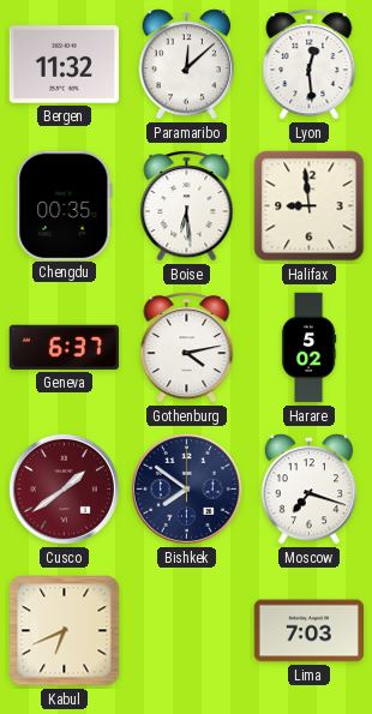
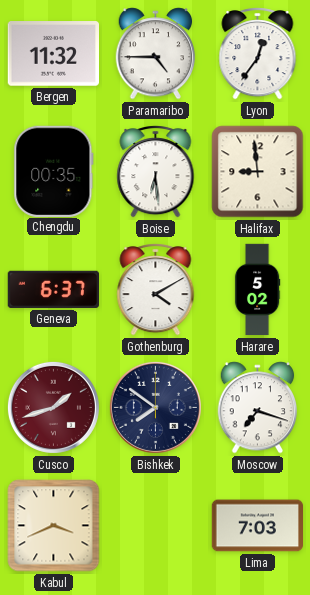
Paramaribo: 12:08 -> 4:45
Lyon: 12:29 -> 12:36
Gothenburg: 4:13 -> 4:10
Cusco: 1:39 -> 1:42
Kabul: 6:41 -> 3:41
